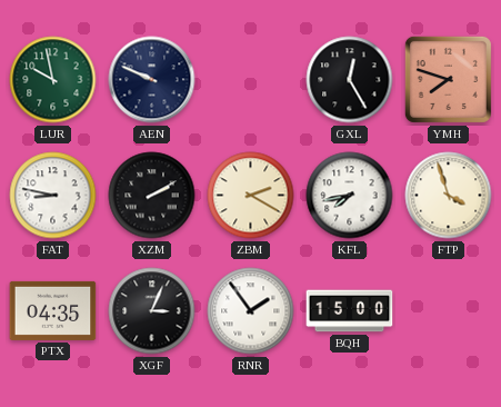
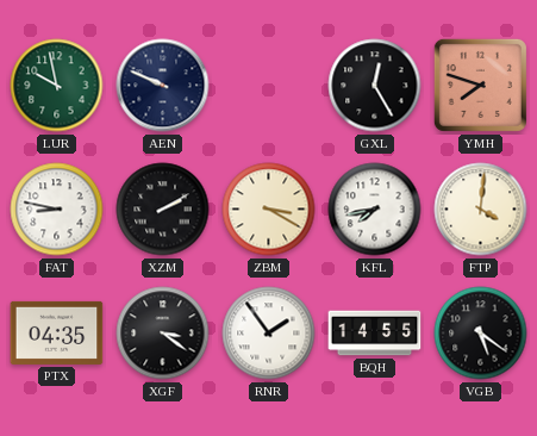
ZBM: 2:20 -> 3:20
FTP: 3:57 -> 4:01
XGF: 3:04 -> 3:21
BQH: 15:00 -> 14:55
VGB: none -> 5:21
